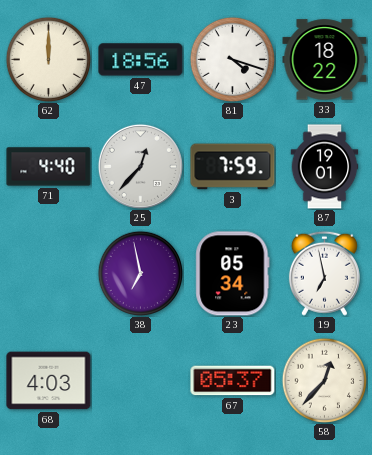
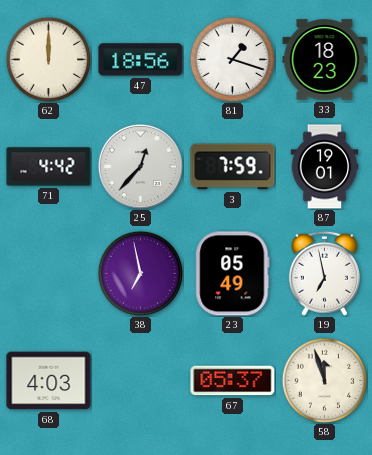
81: 4:18 -> 1:18
33: 18:22 -> 18:23
71: 4:40 -> 4:42
23: 05:34 -> 05:49
58: 12:37 -> 11:57
